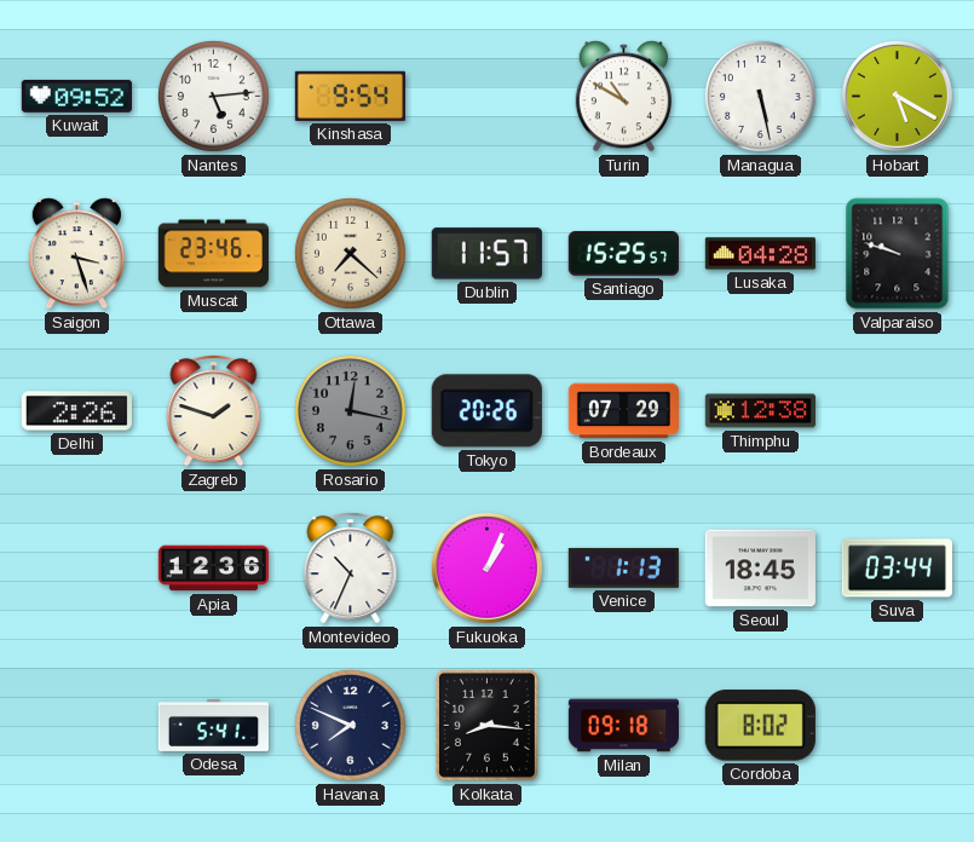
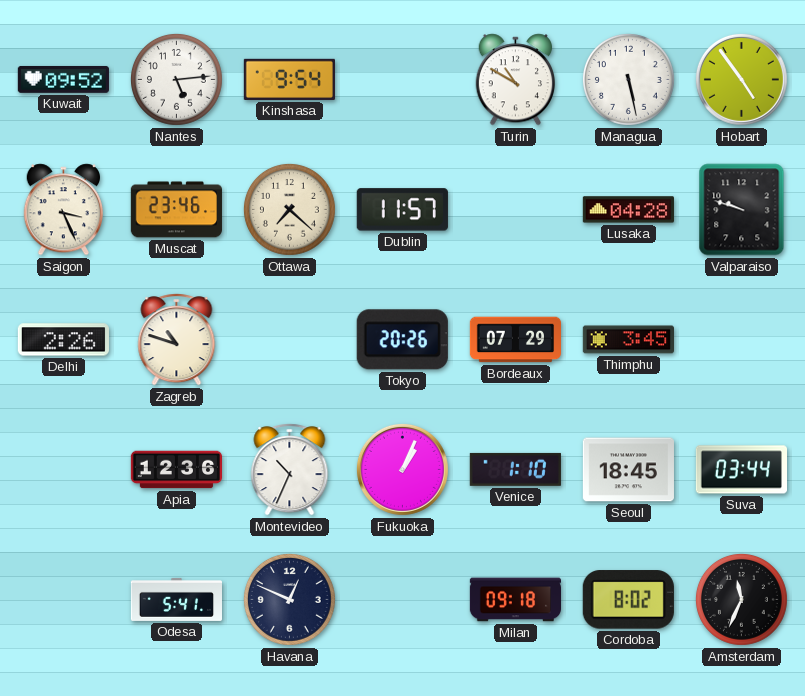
Hobart: 5:20 -> 4:54
Saigon: 3:27 -> 3:26
Santiago: 15:25 -> none
Zagreb: 1:48 -> 10:48
Rosario: 12:17 -> none
Thimphu: 12:38 -> 3:45
Venice: 1:13 -> 1:10
Havana: 7:49 -> 12:49
Kolkata: 8:16 -> none
Amsterdam: none -> 11:34
